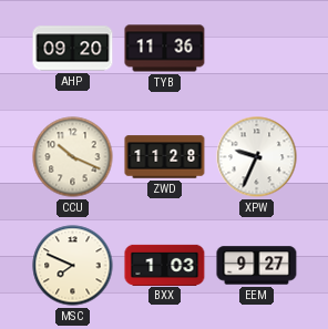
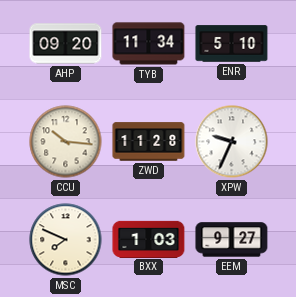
TYB: 11:36 -> 11:34
ENR: none -> 5:10
CCU: 10:19 -> 10:16
